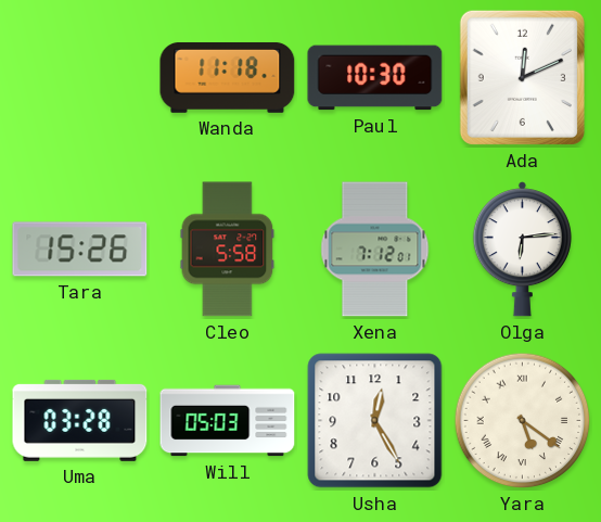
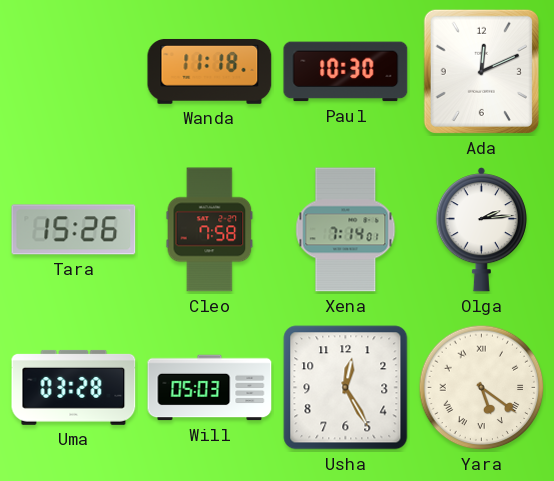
Cleo: 5:58 -> 7:58
Xena: 7:12 -> 7:14
Olga: 6:14 -> 2:14
